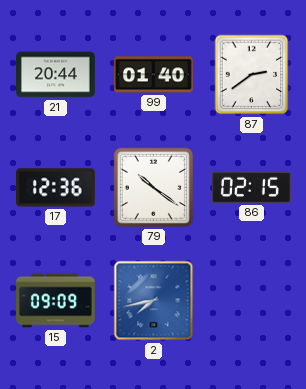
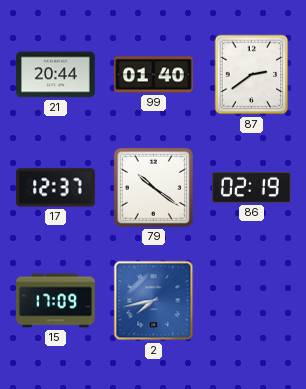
17: 12:36 -> 12:37
86: 02:15 -> 02:19
15: 09:09 -> 17:09
